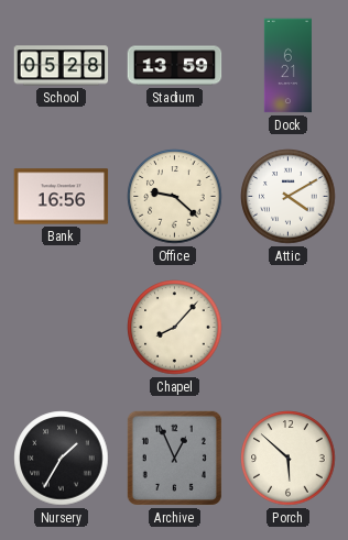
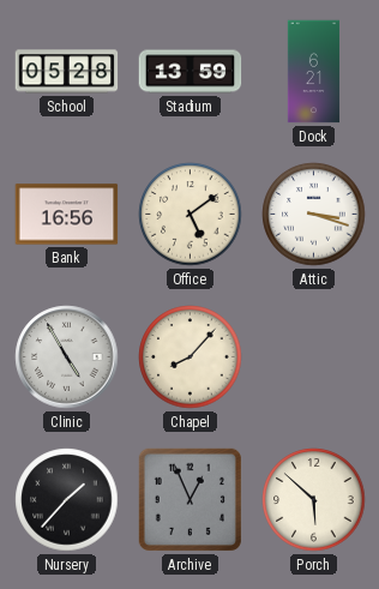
Office: 9:22 -> 5:09
Attic: 4:10 -> 3:18
Clinic: none -> 4:55
Nursery: 1:35 -> 1:37
